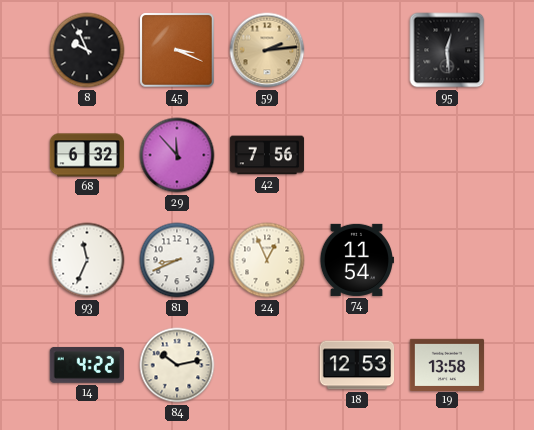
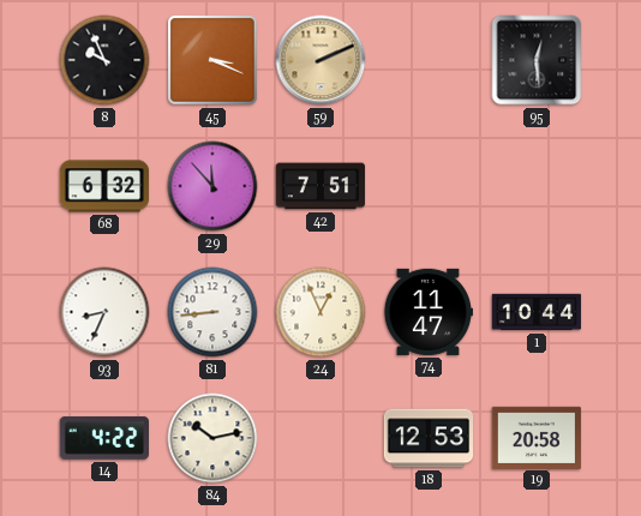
59: 2:14 -> 2:11
42: 7:56 -> 7:51
93: 11:34 -> 8:34
81: 8:41 -> 8:44
74: 11:54 -> 11:47
1: none -> 10:44
19: 13:58 -> 20:58
